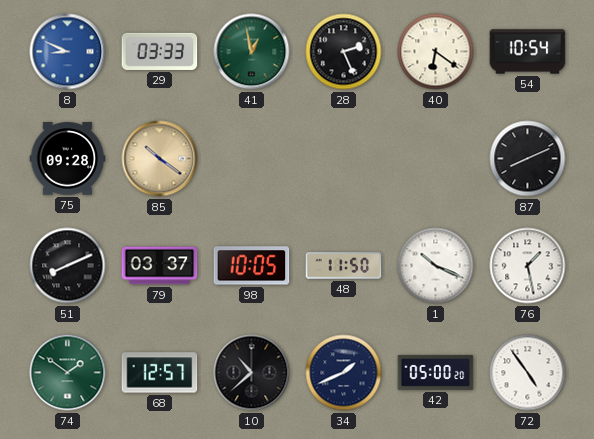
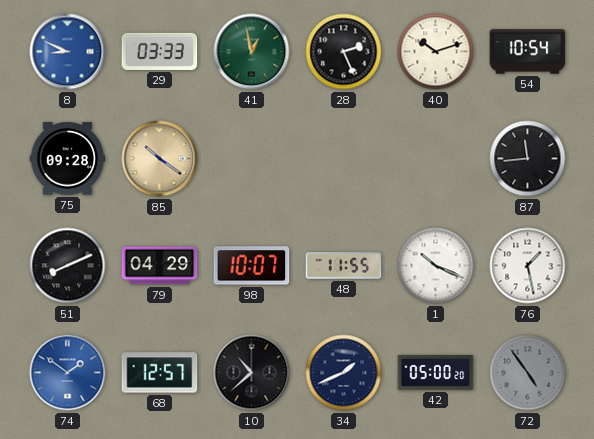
40: 6:21 -> 10:12
87: 8:11 -> 11:44
79: 03:37 -> 04:29
98: 10:05 -> 10:07
48: 11:50 -> 11:55
74 dial: green -> blue
72 dial: white -> grey
